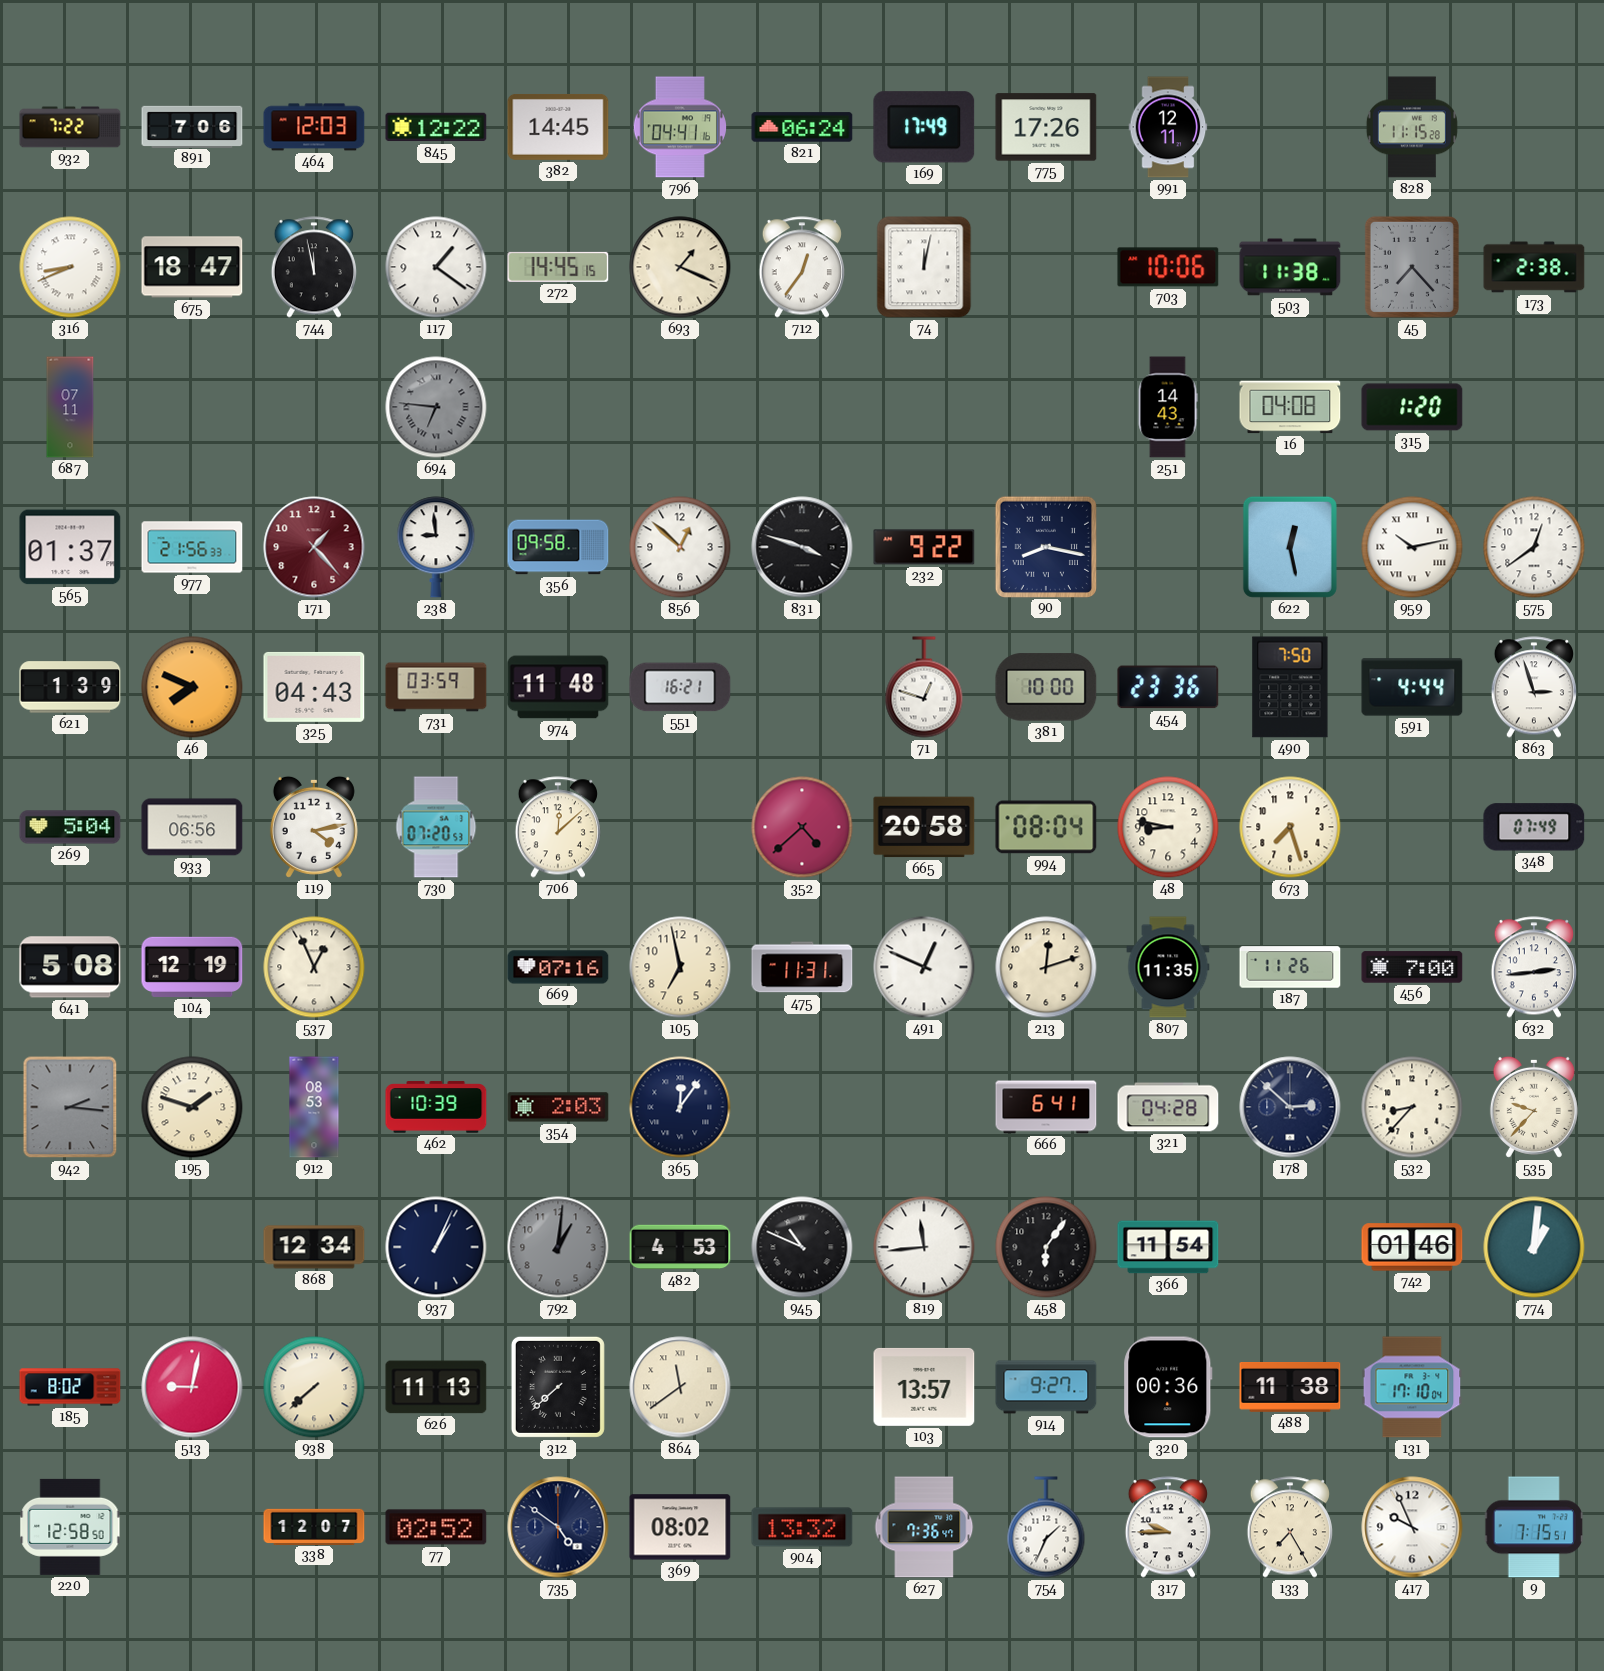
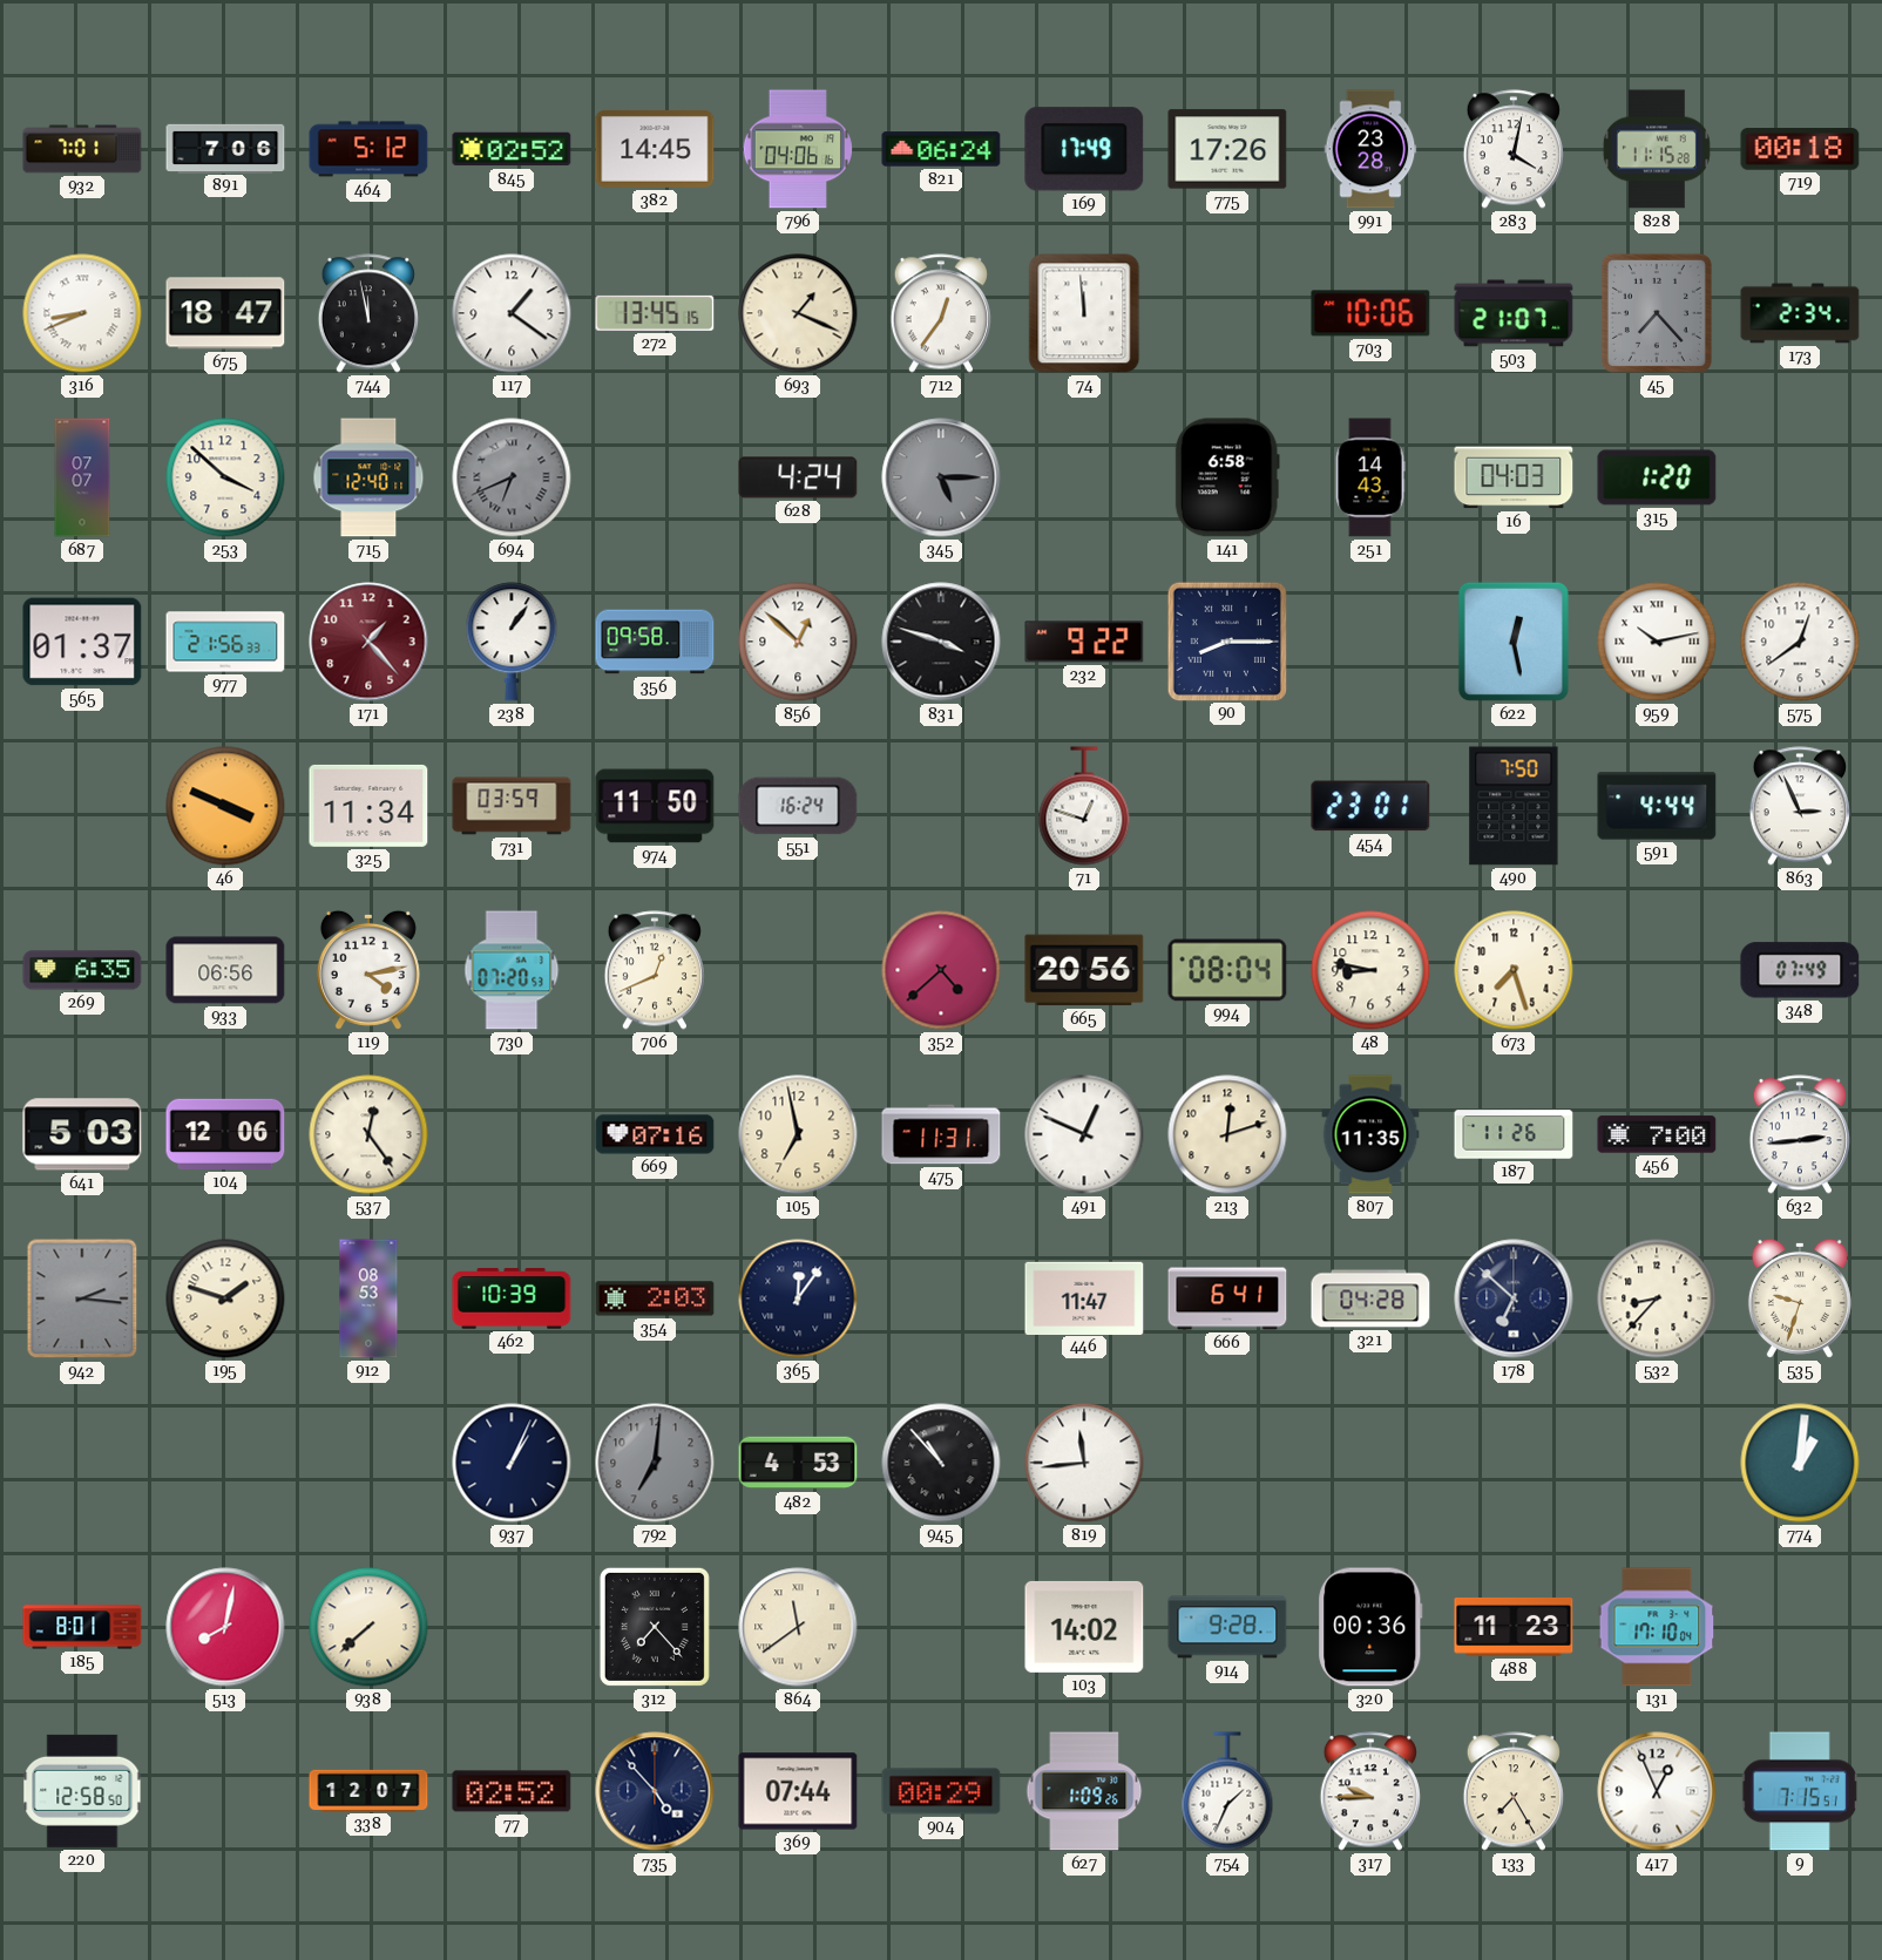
932: 7:22 -> 7:01
464: 12:03 -> 5:12
845: 12:22 -> 02:52
796: 04:41 -> 04:06
991: 12:11 -> 23:28
283: none -> 4:02
719: none -> 00:18
272: 14:45 -> 13:45
74: 12:02 -> 11:59
503: 11:38 -> 21:07
173: 2:38 -> 2:34
687: 07:11 -> 07:07
253: none -> 3:52
715: none -> 12:40
694: 6:46 -> 6:41
628: none -> 4:24
345: none -> 5:15
141: none -> 6:58
16: 04:08 -> 04:03
238: 8:59 -> 1:06
90: 8:17 -> 8:15
621: 1:39 -> none
46: 7:49 -> 3:49
325: 04:43 -> 11:34
974: 11:48 -> 11:50
551: 16:21 -> 16:24
381: 10:00 -> none
454: 23:36 -> 23:01
863: 2:57 -> 2:56
269: 5:04 -> 6:35
706: 12:08 -> 12:41
665: 20:58 -> 20:56
641: 5:08 -> 5:03
104: 12:19 -> 12:06
537: 12:56 -> 12:24
446: none -> 11:47
178: 2:52 -> 6:52
535: 9:37 -> 9:33
868: 12:34 -> none
792: 1:01 -> 7:01
945: 10:49 -> 10:53
458: 6:06 -> none
366: 11:54 -> none
742: 01:46 -> none
185: 8:02 -> 8:01
513: 9:02 -> 8:02
626: 11:13 -> none
312: 7:38 -> 7:23
103: 13:57 -> 14:02
914: 9:27 -> 9:28
488: 11:38 -> 11:23
735: 4:51 -> 4:53
369: 08:02 -> 07:44
904: 13:32 -> 00:29
627: 7:36 -> 1:09
417: 9:56 -> 12:56
